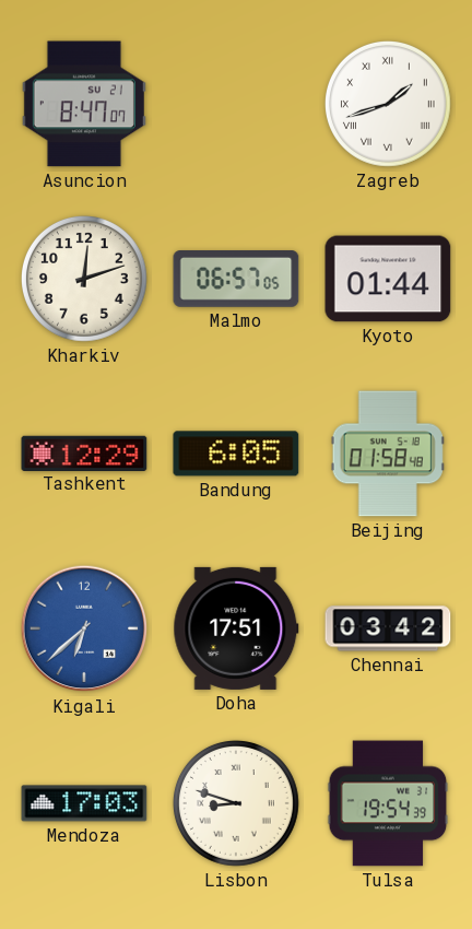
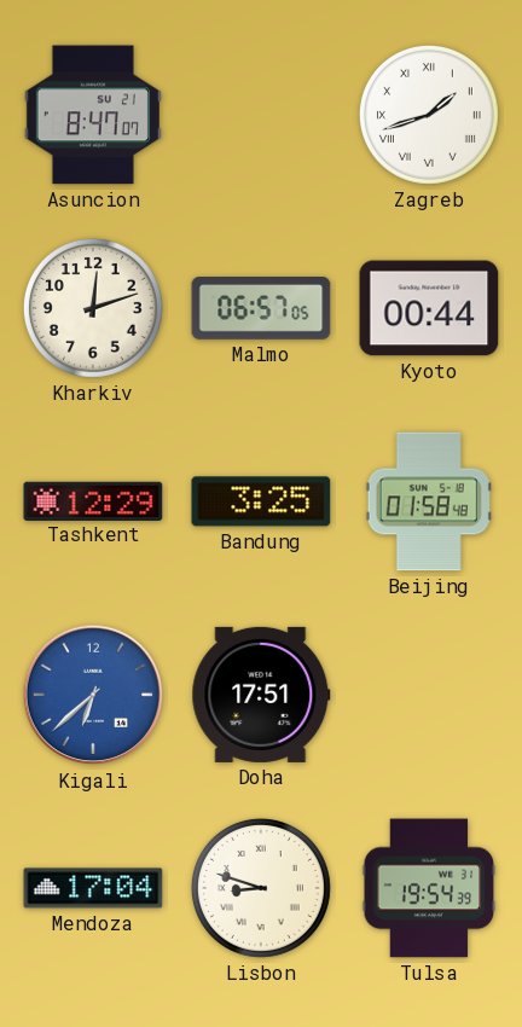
Kyoto: 01:44 -> 00:44
Bandung: 6:05 -> 3:25
Chennai: 03:42 -> none
Mendoza: 17:03 -> 17:04
